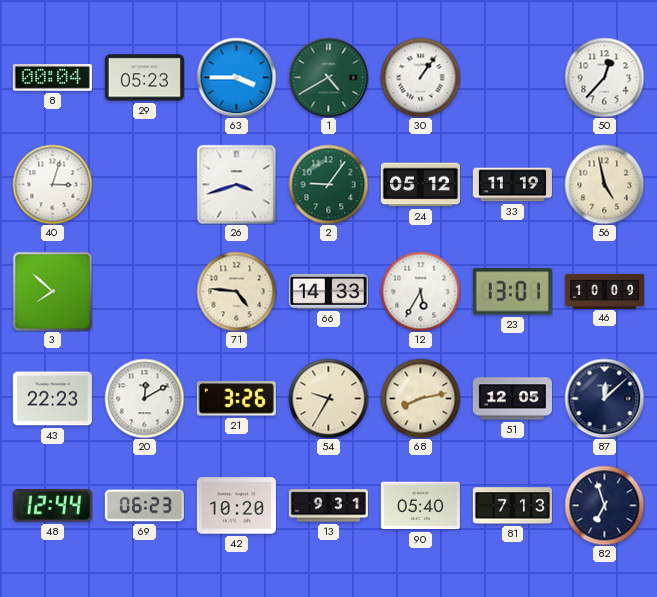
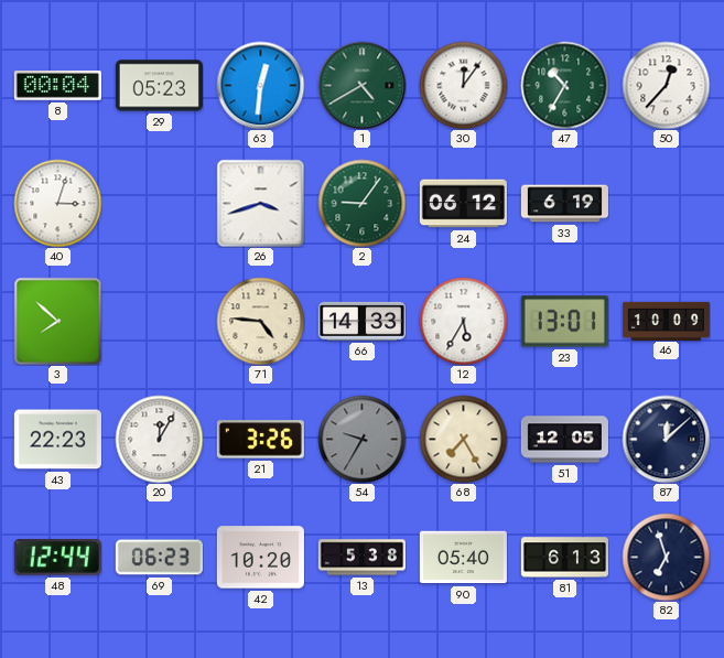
63: 3:45 -> 12:31
30: 1:06 -> 12:06
47: none -> 10:35
24: 05:12 -> 06:12
33: 11:19 -> 6:19
56: 4:58 -> none
20: 12:10 -> 12:05
54 dial: cream -> grey
68: 8:13 -> 7:25
13: 9:31 -> 5:38
81: 7:13 -> 6:13
